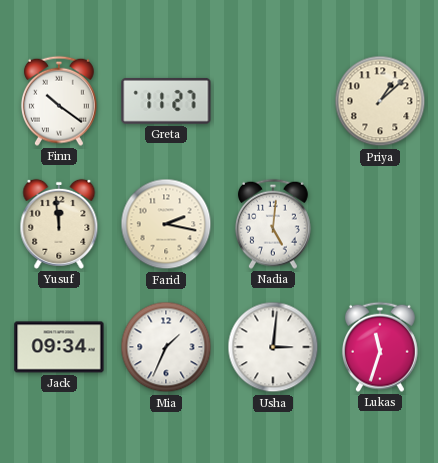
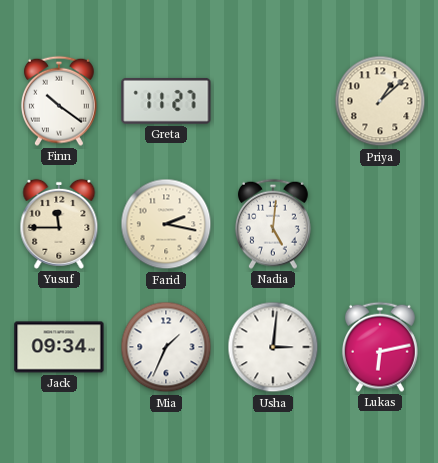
Yusuf: 11:59 -> 11:45
Lukas: 11:33 -> 6:13
